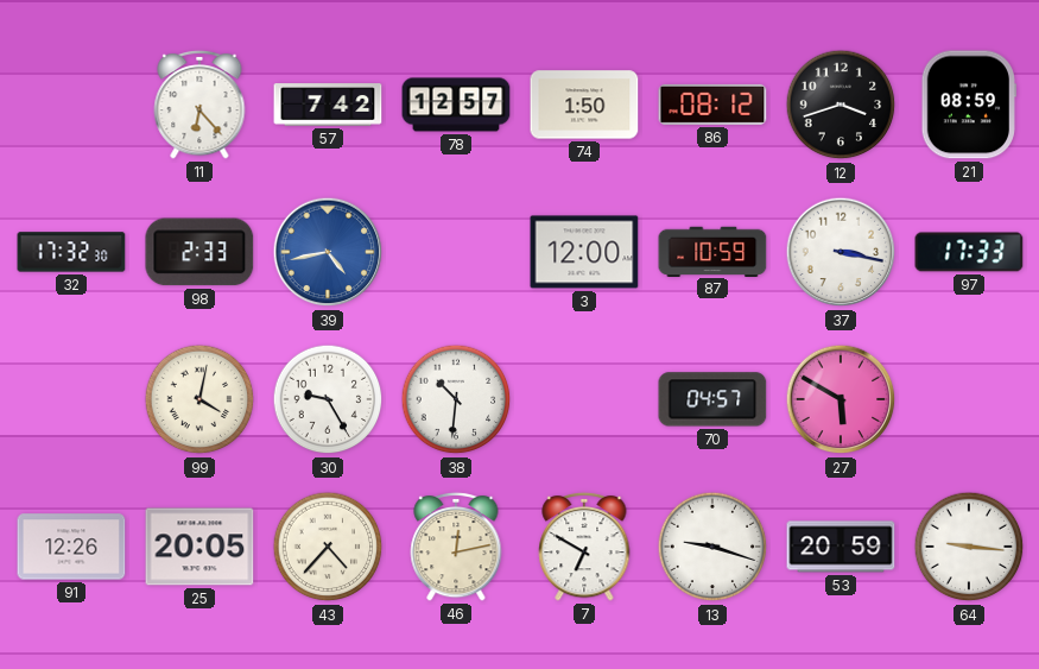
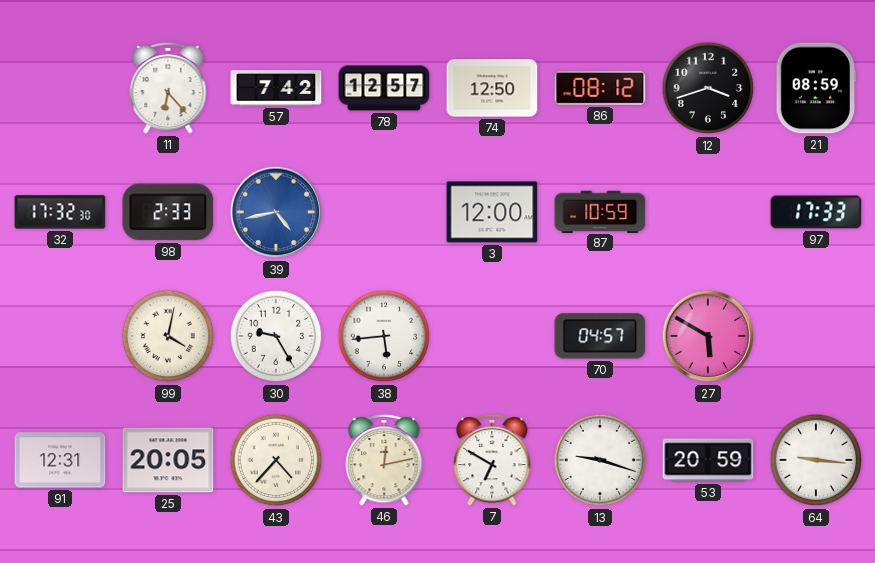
74: 1:50 -> 12:50
37: 3:17 -> none
38: 10:31 -> 5:44
91: 12:26 -> 12:31
